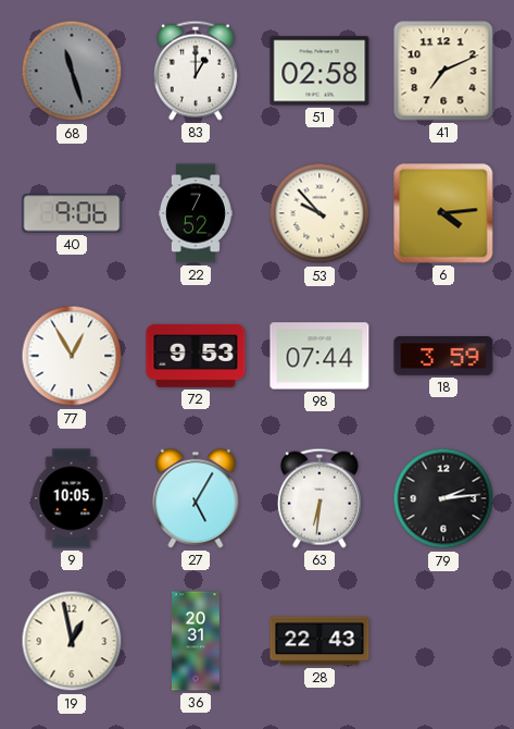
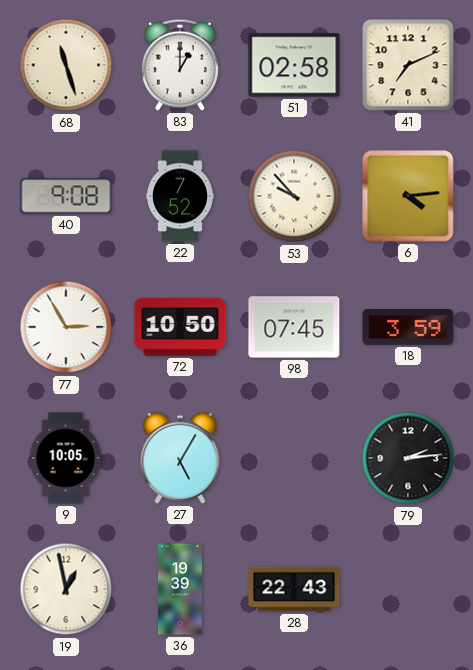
68 dial: grey -> cream
40: 9:06 -> 9:08
77: 12:55 -> 2:55
72: 9:53 -> 10:50
98: 07:44 -> 07:45
63: 6:31 -> none
36: 20:31 -> 19:39
